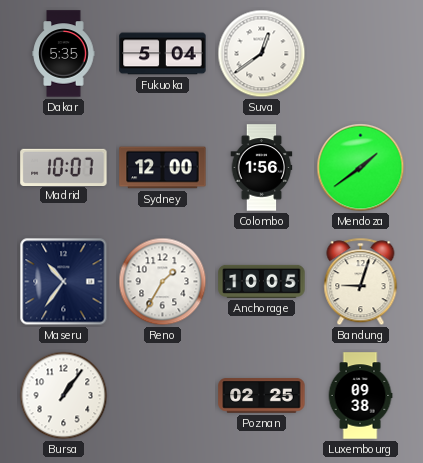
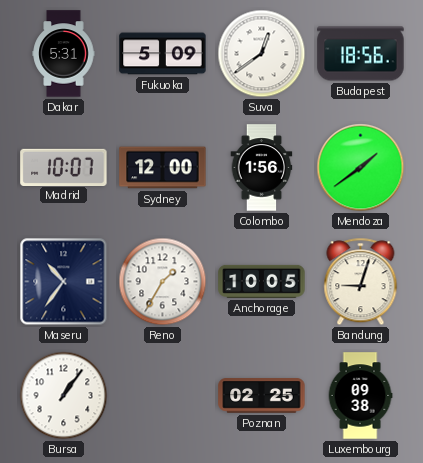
Dakar: 5:35 -> 5:31
Fukuoka: 5:04 -> 5:09
Budapest: none -> 18:56
